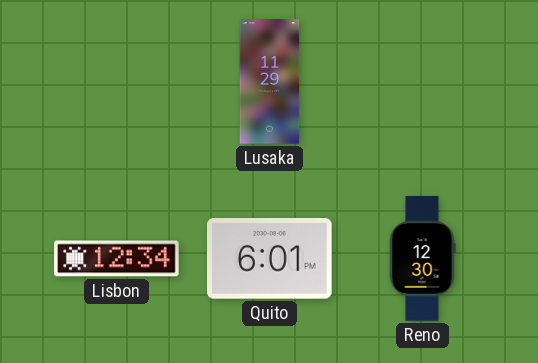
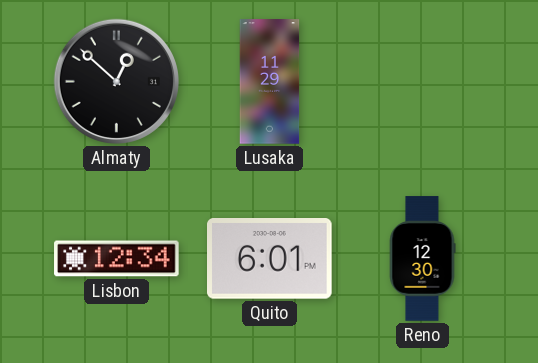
Almaty: none -> 12:52
